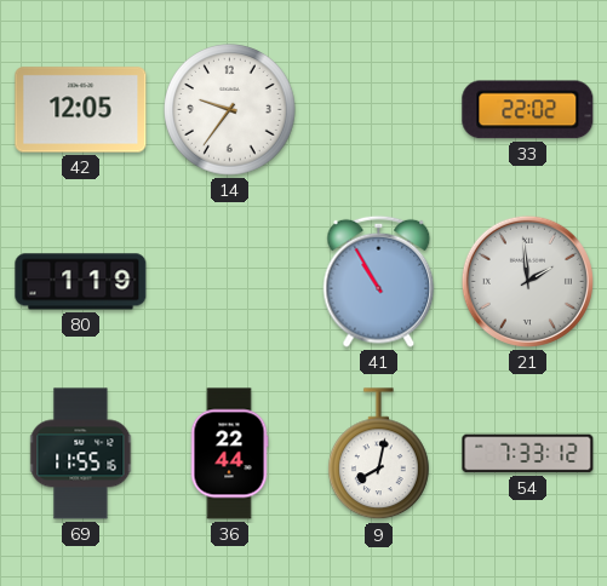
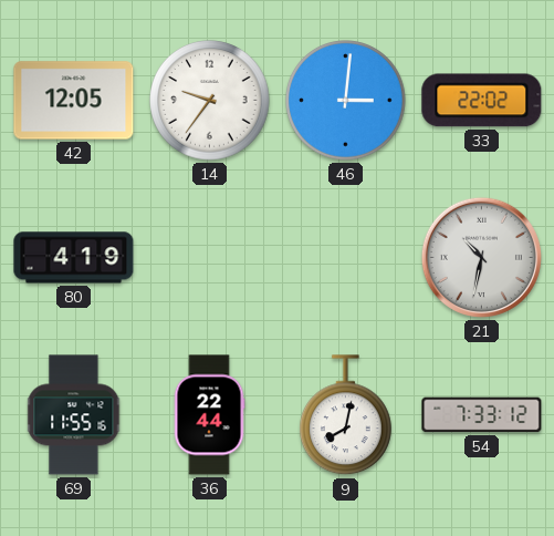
46: none -> 3:01
80: 1:19 -> 4:19
41: 10:55 -> none
21: 1:59 -> 10:32
